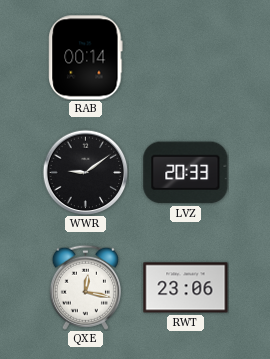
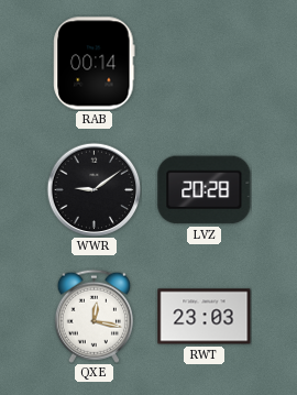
LVZ: 20:33 -> 20:28
RWT: 23:06 -> 23:03
